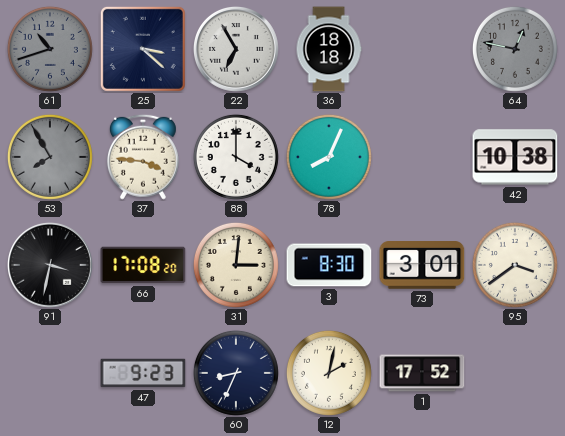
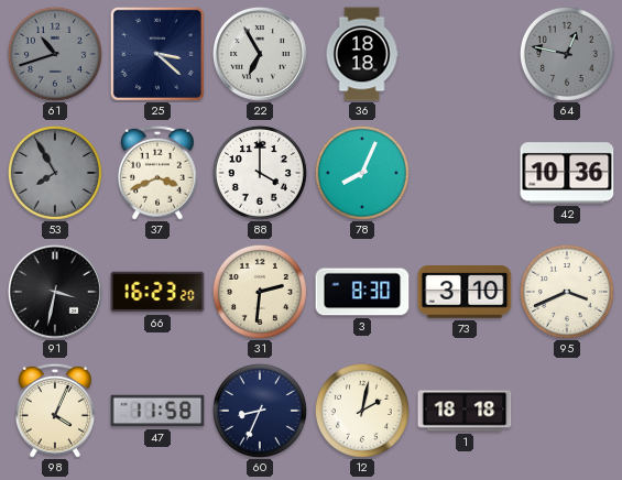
37: 3:46 -> 3:41
42: 10:38 -> 10:36
66: 17:08 -> 16:23
31: 3:01 -> 2:31
73: 3:01 -> 3:10
95: 3:39 -> 3:41
98: none -> 4:04
47: 9:23 -> 11:58
1: 17:52 -> 18:18
